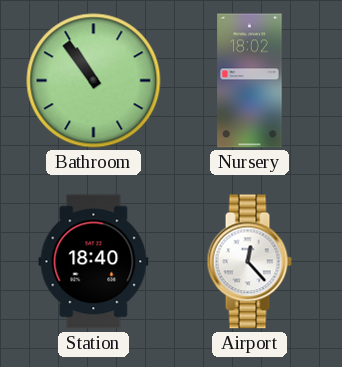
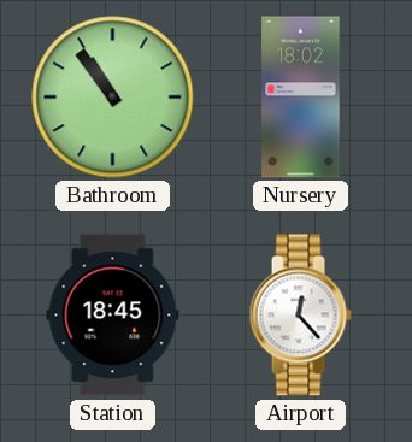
Station: 18:40 -> 18:45
